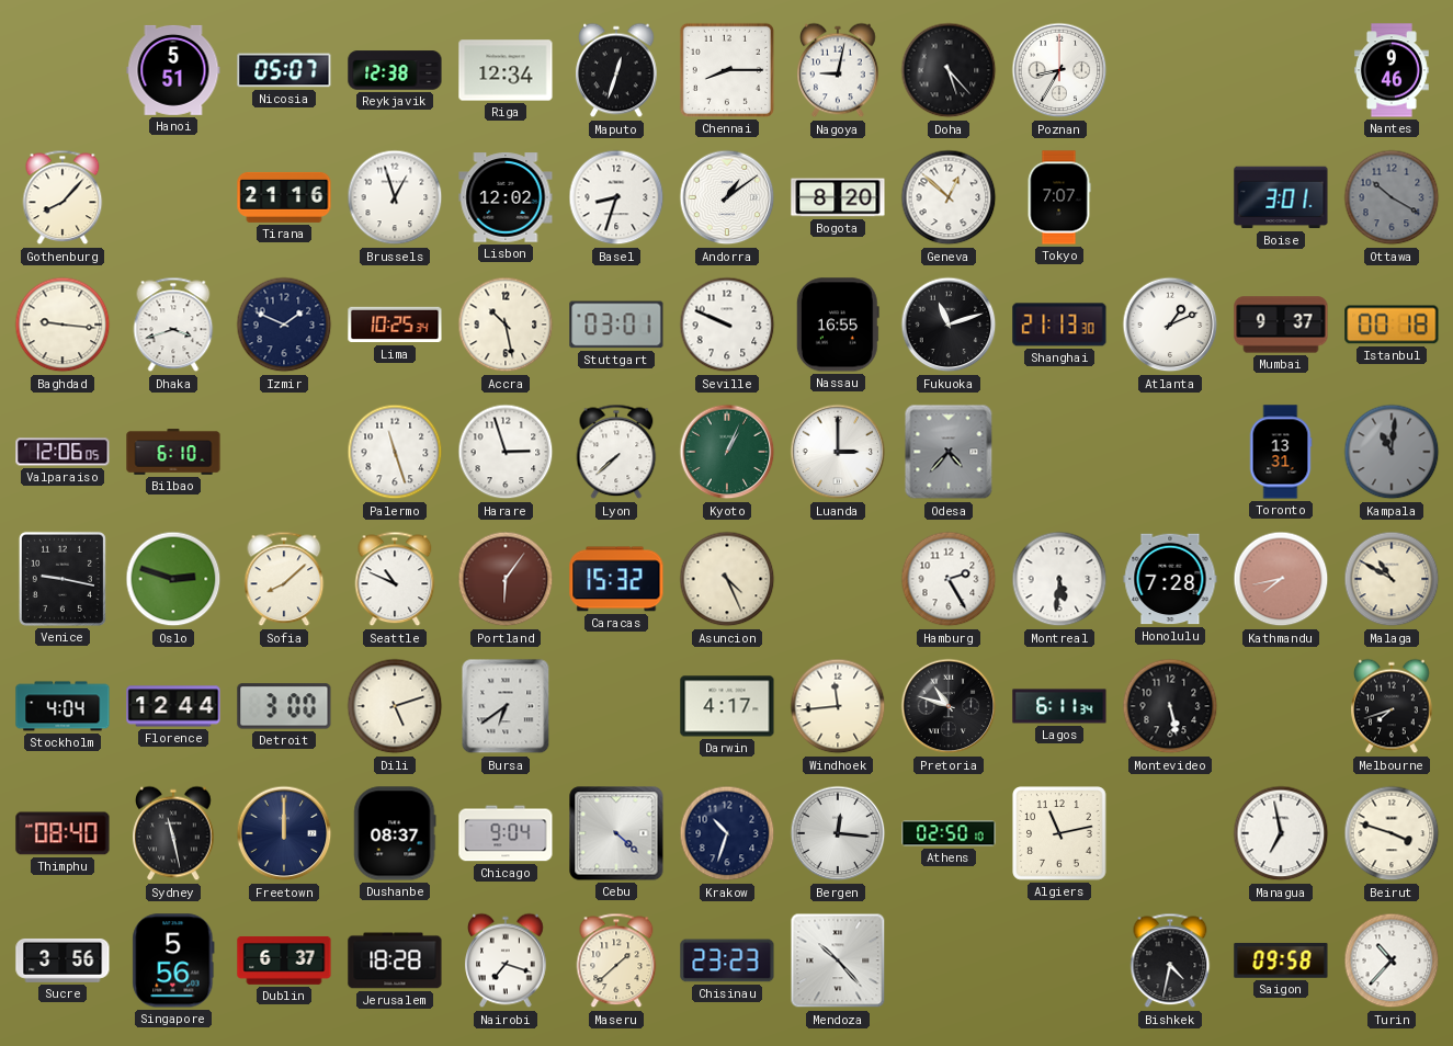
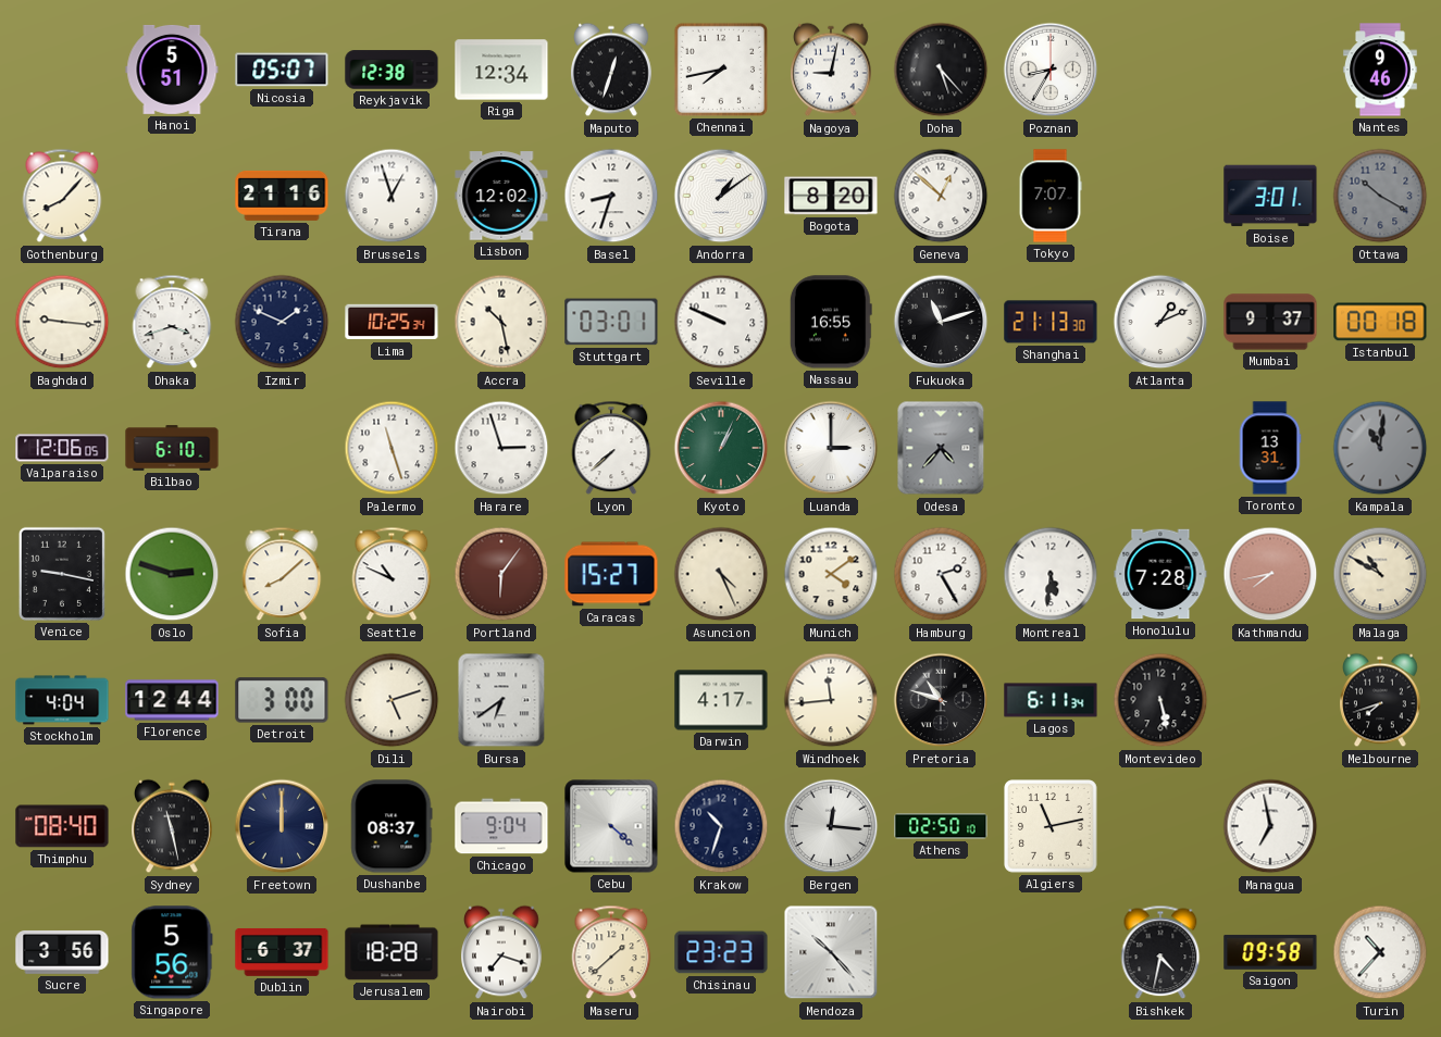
Chennai: 8:15 -> 7:43
Caracas: 15:32 -> 15:27
Munich: none -> 4:09
Beirut: 3:48 -> none
